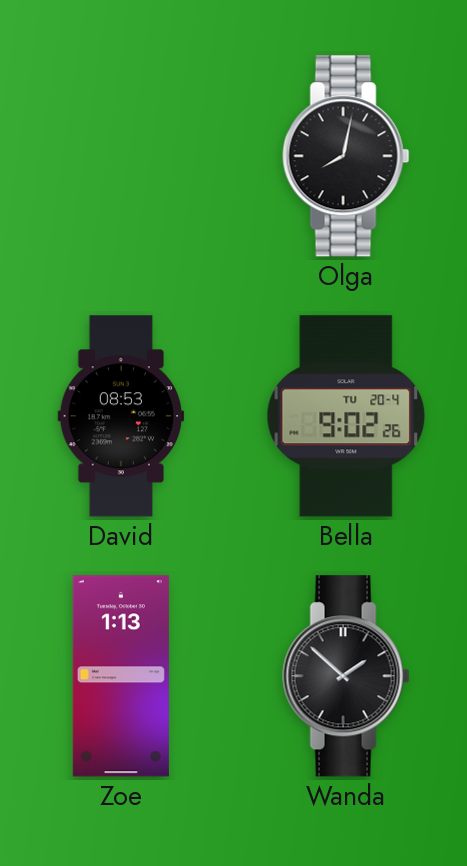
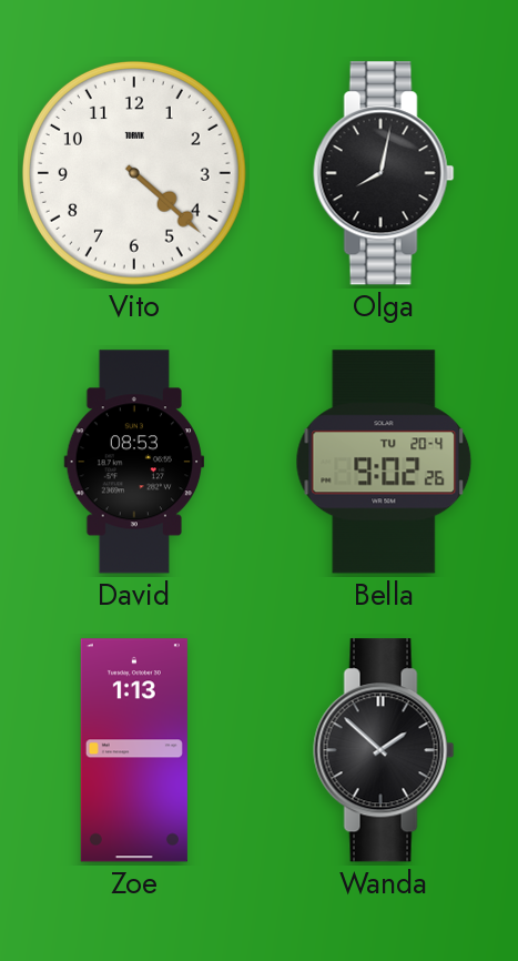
Vito: none -> 4:22
